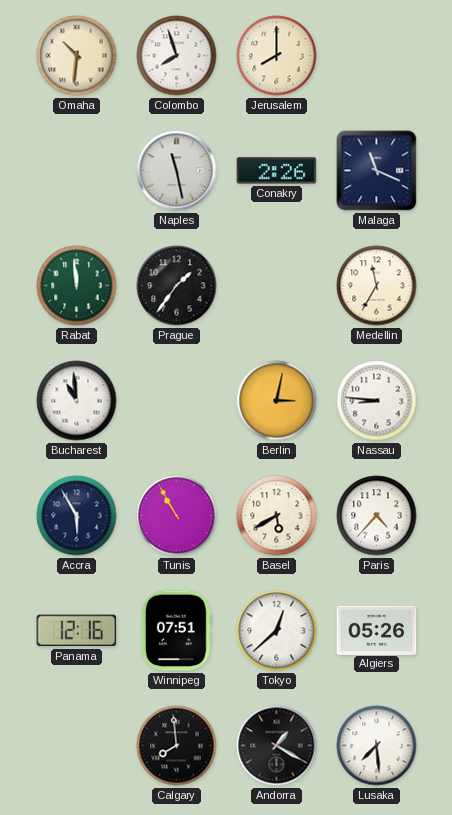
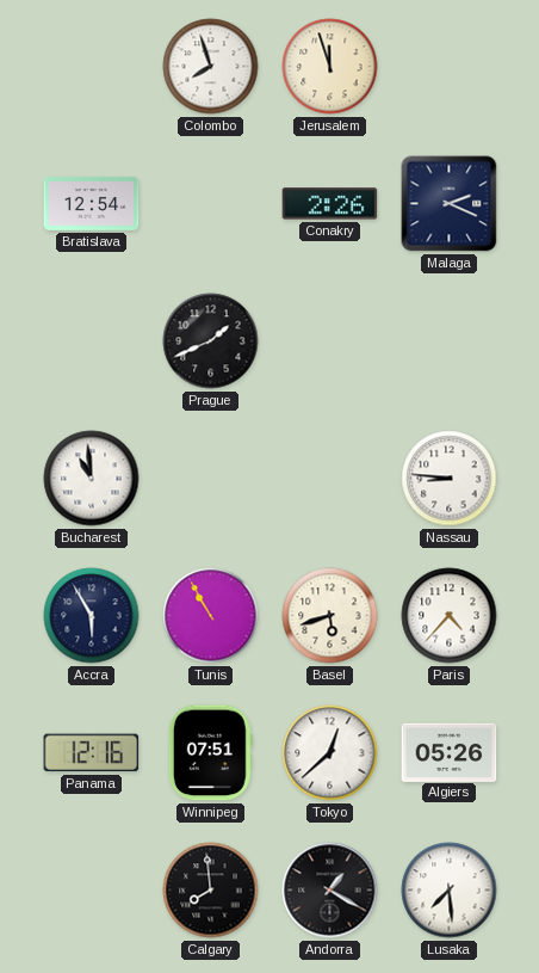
Omaha: 10:31 -> none
Jerusalem: 8:00 -> 11:57
Bratislava: none -> 12:54
Naples: 11:28 -> none
Malaga: 11:19 -> 2:19
Rabat: 11:59 -> none
Prague: 1:36 -> 1:41
Medellin: 11:35 -> none
Berlin: 3:02 -> none
Basel: 5:40 -> 5:42
